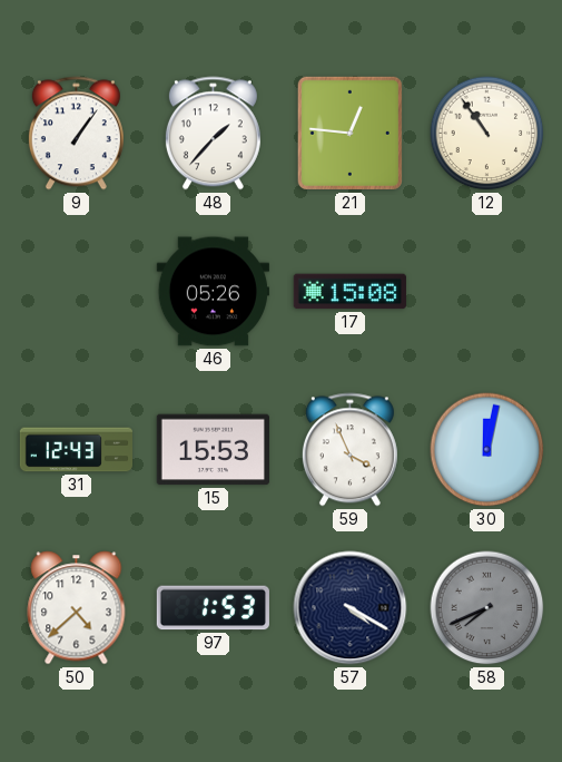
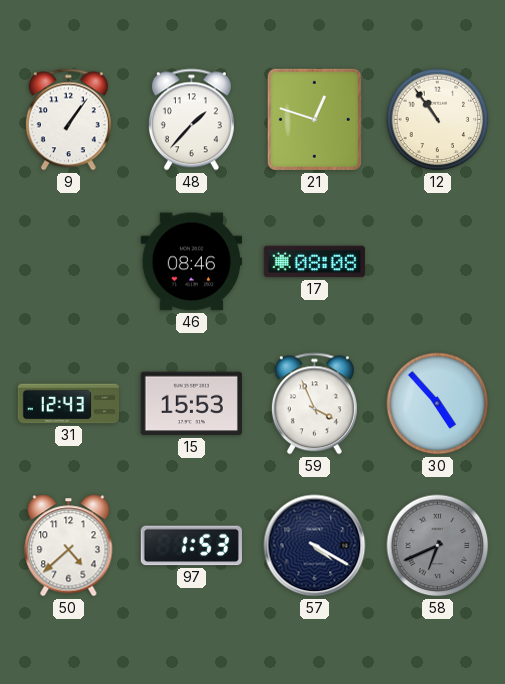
21: 12:46 -> 12:48
46: 05:26 -> 08:46
17: 15:08 -> 08:08
30: 12:02 -> 4:53
58: 7:41 -> 6:41
